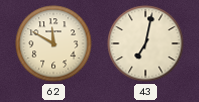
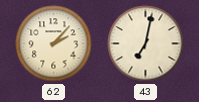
62: 11:50 -> 2:07
